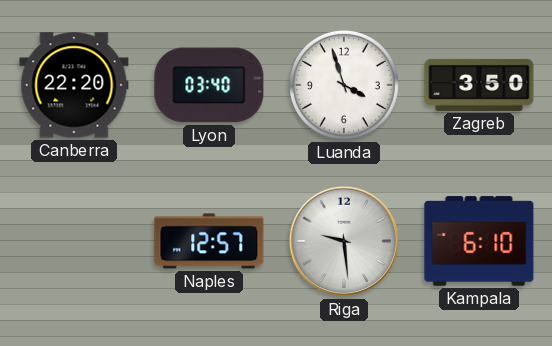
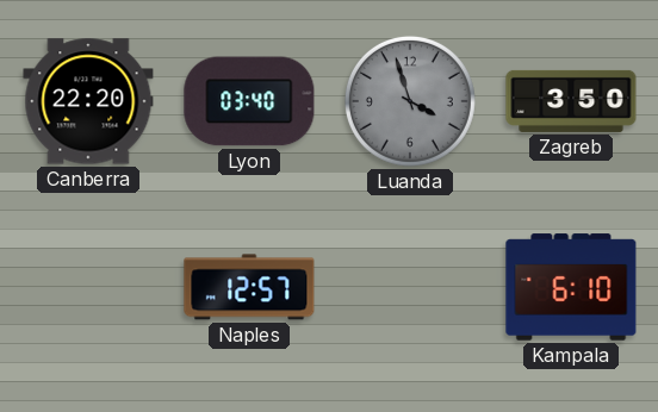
Luanda dial: white -> grey
Riga: 9:29 -> none
